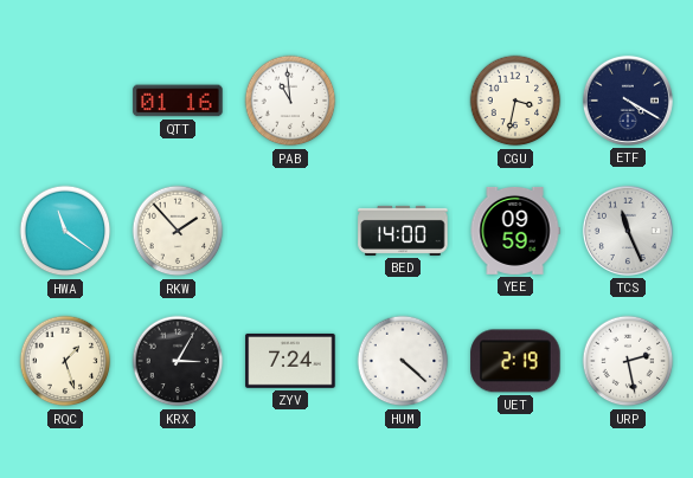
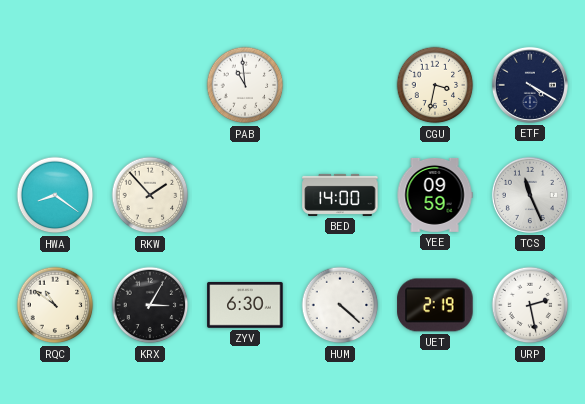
QTT: 01:16 -> none
HWA: 11:21 -> 8:21
RQC: 1:27 -> 10:51
ZYV: 7:24 -> 6:30
